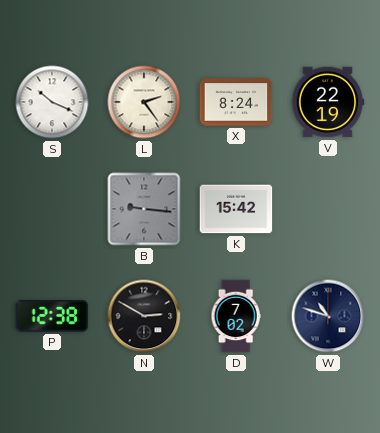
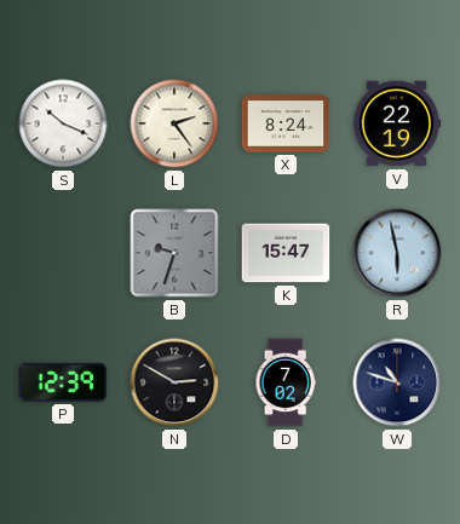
B: 9:16 -> 9:33
K: 15:42 -> 15:47
R: none -> 5:58
P: 12:38 -> 12:39
